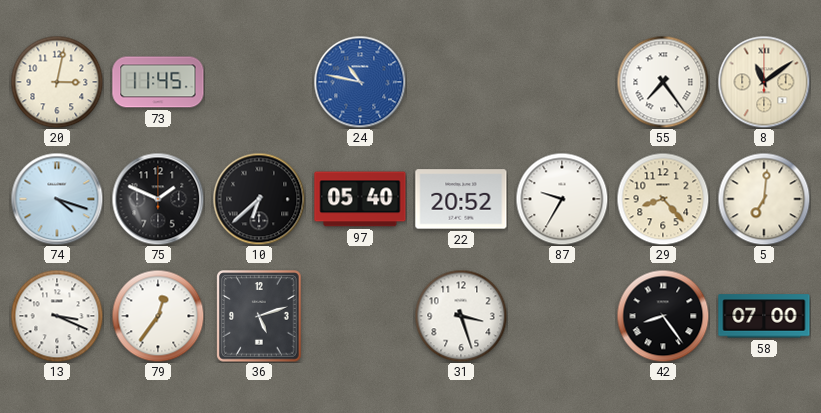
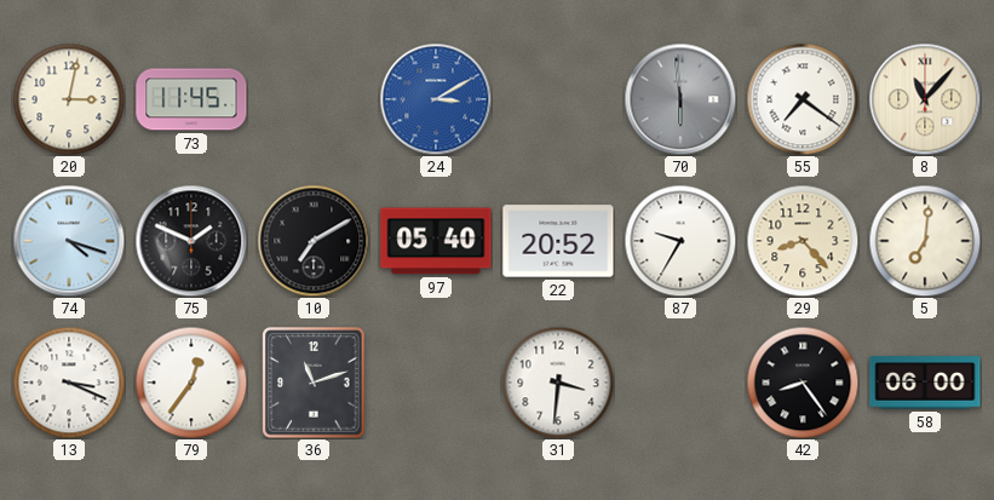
24: 10:47 -> 3:10
70: none -> 5:59
55: 7:24 -> 7:21
8: 11:09 -> 11:07
10: 6:38 -> 7:10
36: 5:12 -> 11:12
31: 3:27 -> 3:31
58: 07:00 -> 06:00
